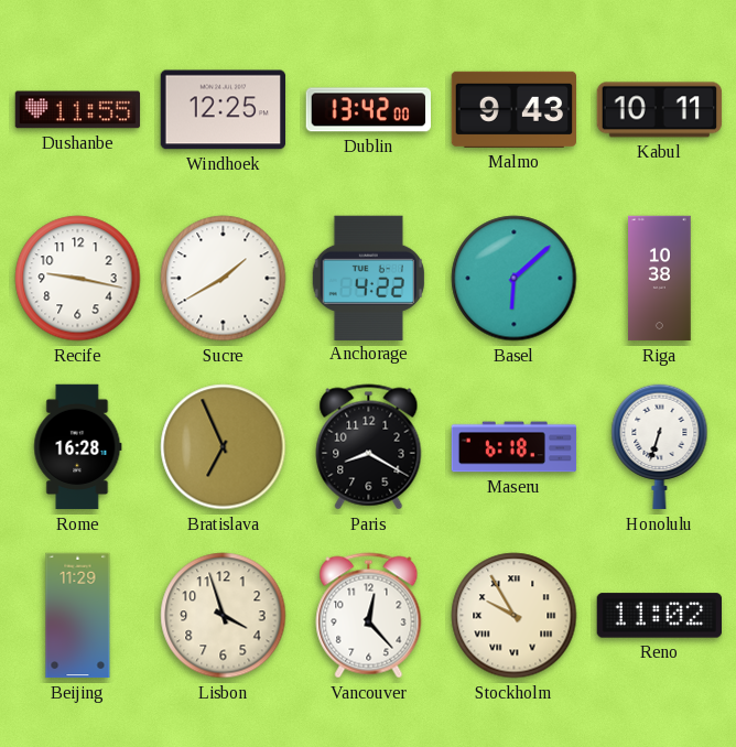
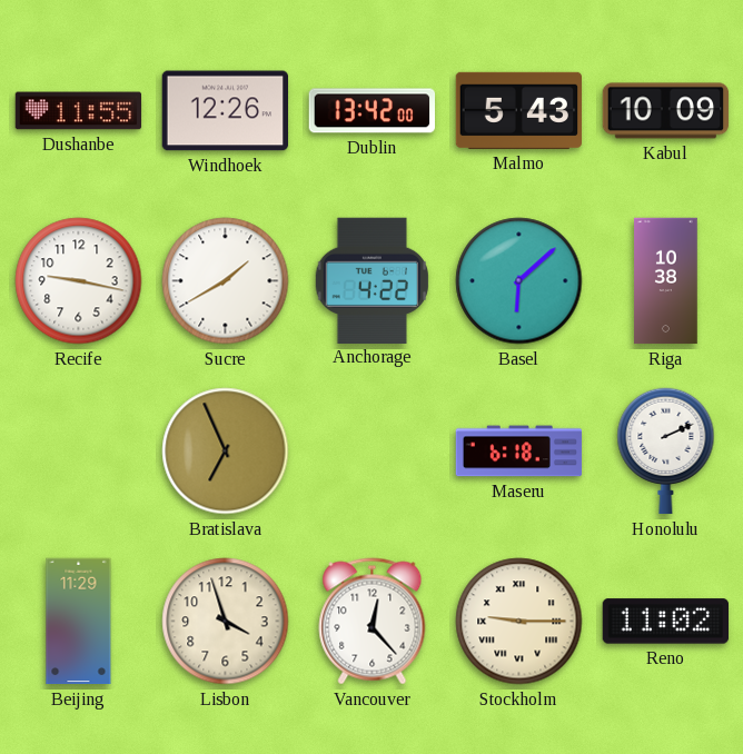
Windhoek: 12:25 -> 12:26
Malmo: 9:43 -> 5:43
Kabul: 10:11 -> 10:09
Rome: 16:28 -> none
Paris: 8:20 -> none
Honolulu: 6:33 -> 2:11
Stockholm: 9:55 -> 9:15
